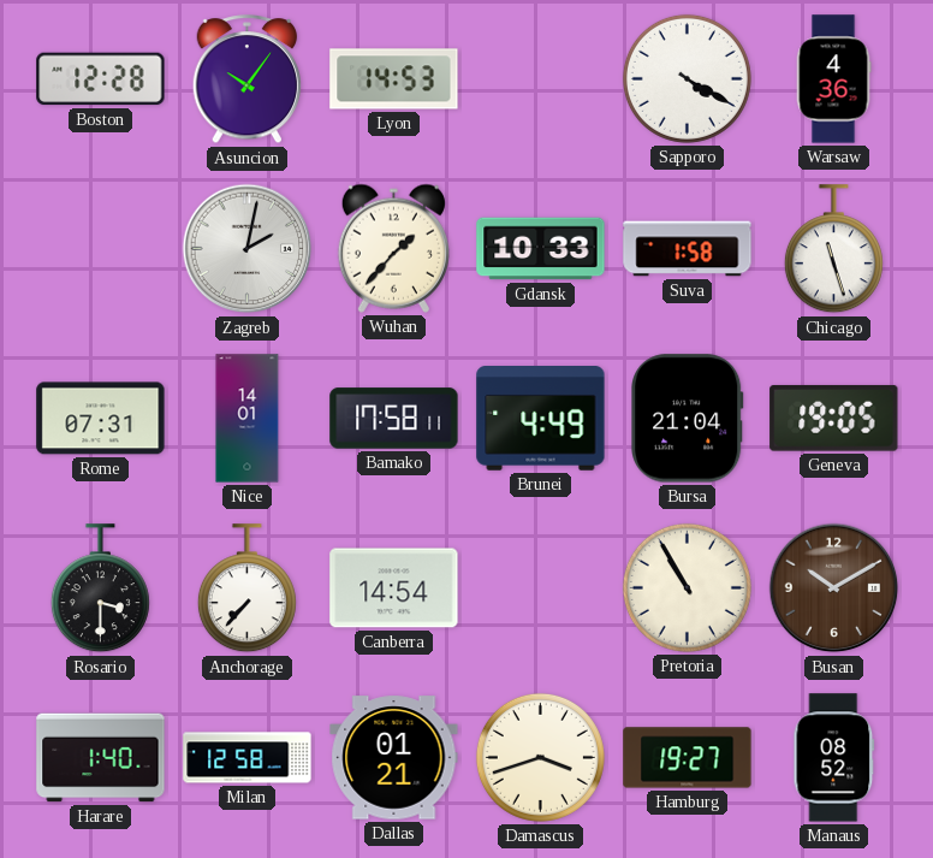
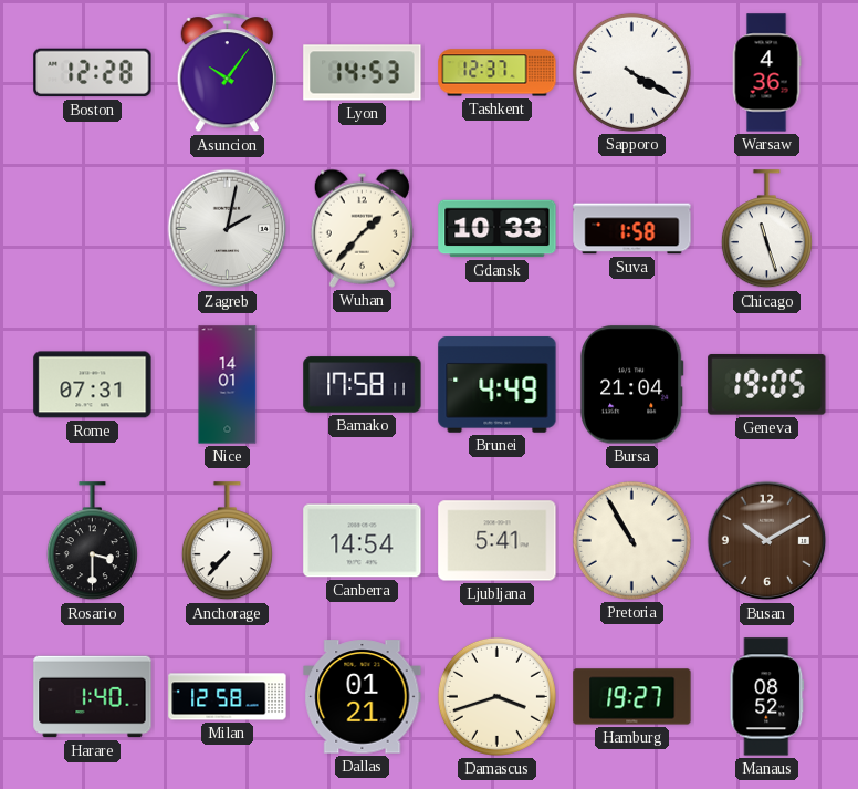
Tashkent: none -> 12:37
Ljubljana: none -> 5:41
